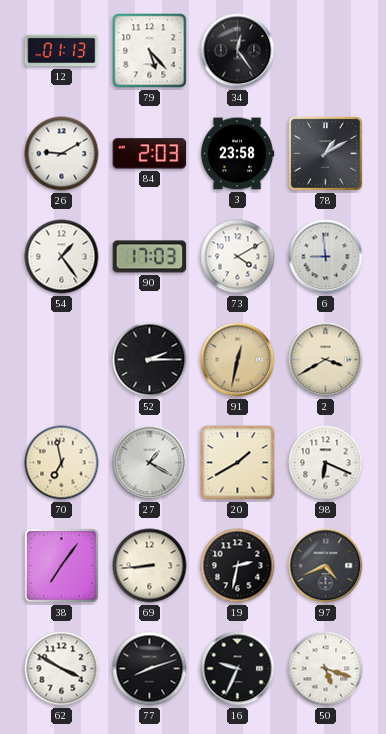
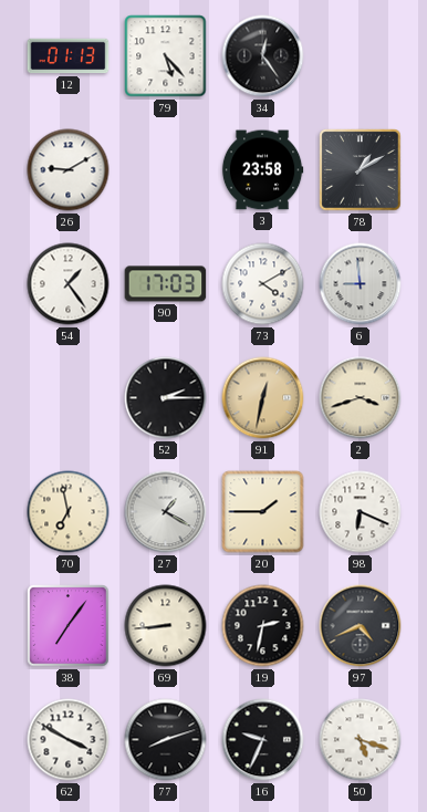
84: 2:03 -> none
2: 3:40 -> 3:42
20: 1:40 -> 1:45
